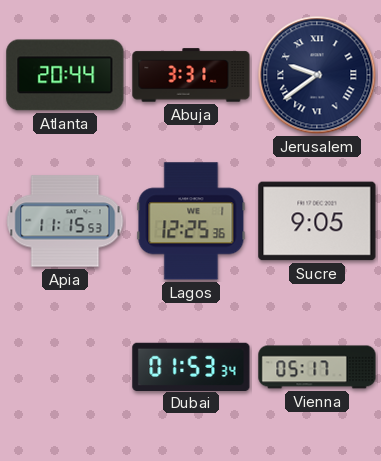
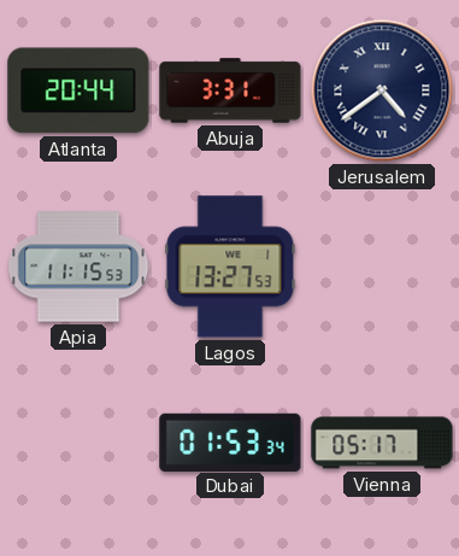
Jerusalem: 9:39 -> 4:39
Lagos: 12:25 -> 13:27
Sucre: 9:05 -> none
